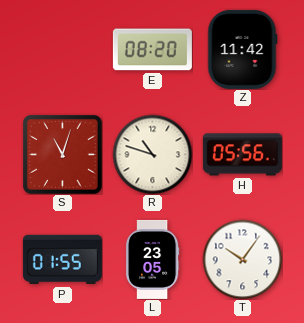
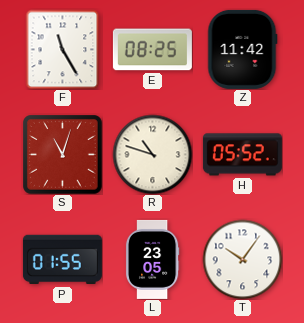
F: none -> 11:25
E: 08:20 -> 08:25
H: 05:56 -> 05:52
